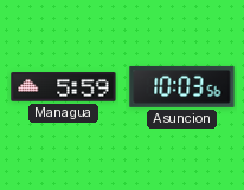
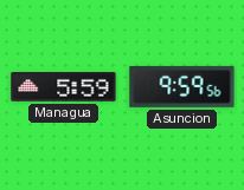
Asuncion: 10:03 -> 9:59
